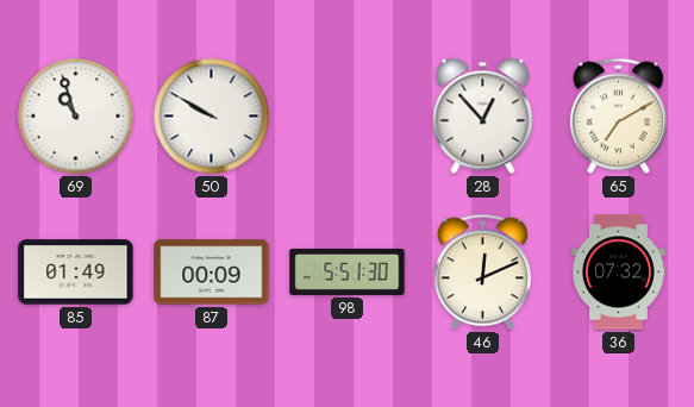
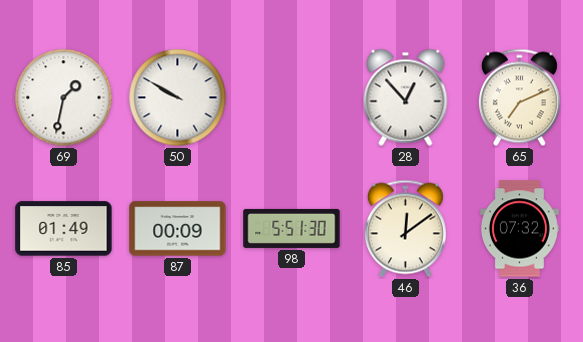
69: 10:57 -> 1:32
65: 7:10 -> 7:11
46: 12:11 -> 12:09
